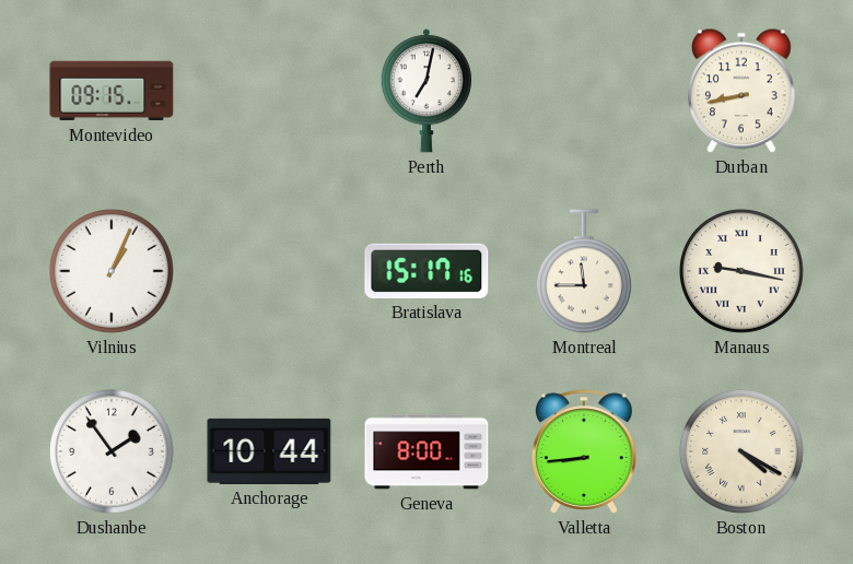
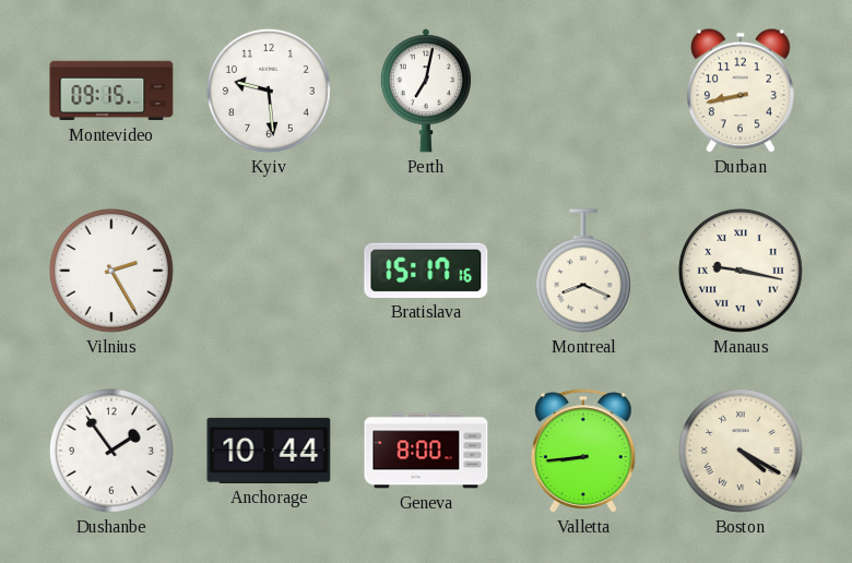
Kyiv: none -> 9:29
Vilnius: 1:04 -> 2:25
Montreal: 11:45 -> 8:19
